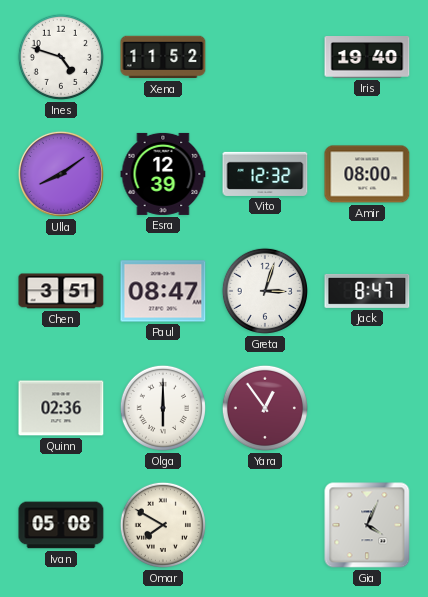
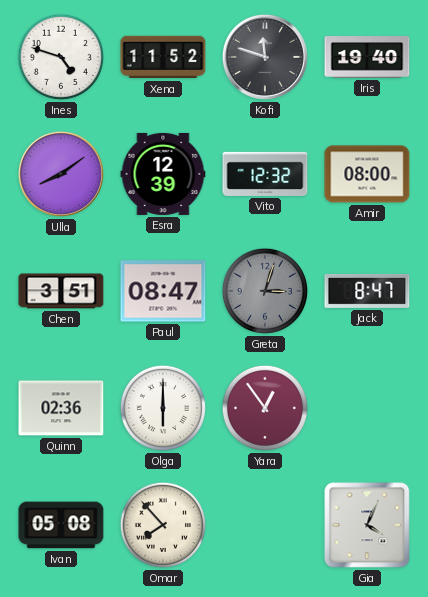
Kofi: none -> 11:48
Greta dial: white -> grey
Omar: 7:50 -> 7:53
